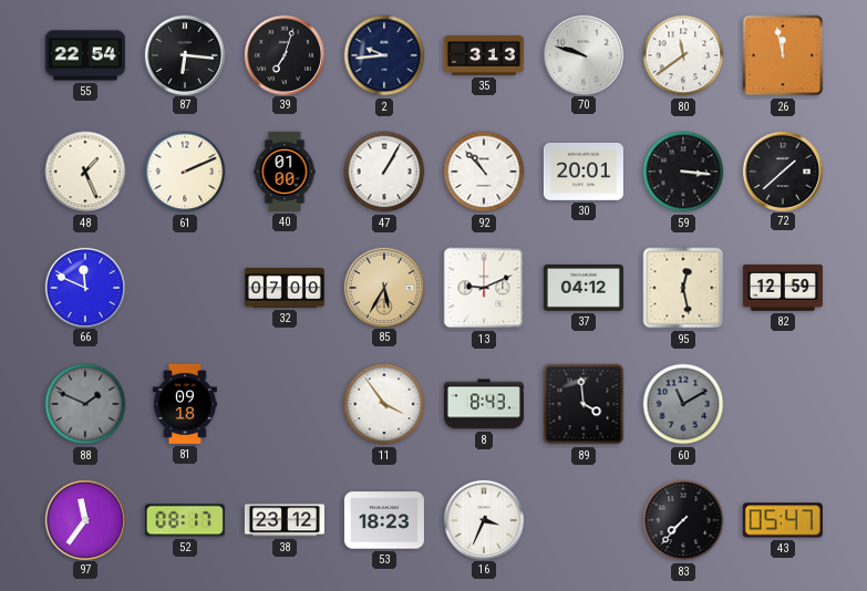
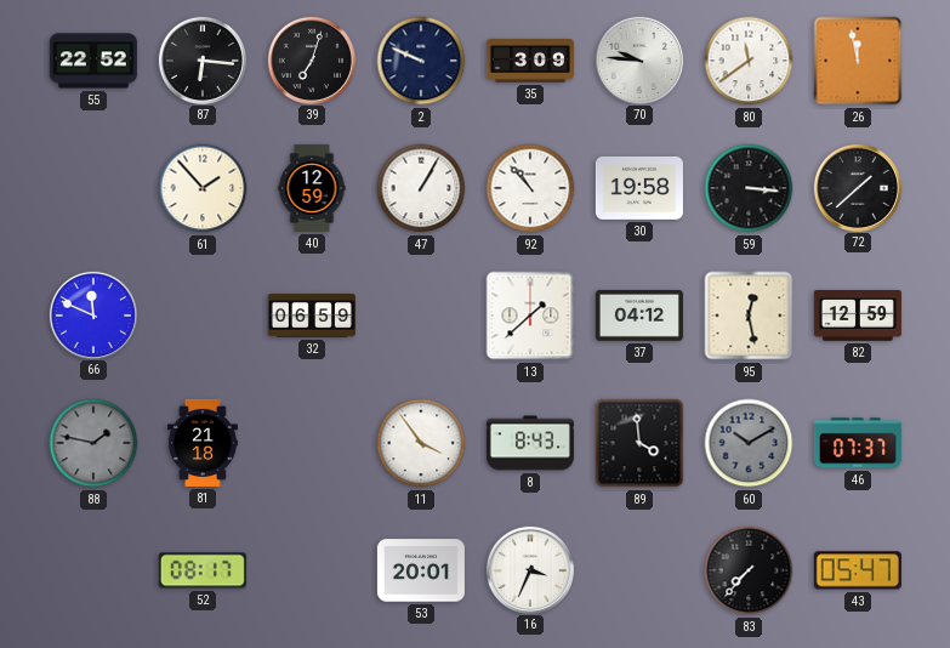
55: 22:54 -> 22:52
2: 9:44 -> 9:49
35: 3:13 -> 3:09
70: 9:48 -> 9:46
48: 1:26 -> none
61: 2:11 -> 1:53
40: 01:00 -> 12:59
30: 20:01 -> 19:58
32: 07:00 -> 06:59
85: 5:35 -> none
13: 9:11 -> 1:38
88: 1:49 -> 1:47
81: 09:18 -> 21:18
60: 11:10 -> 10:10
46: none -> 07:37
97: 11:36 -> none
38: 23:12 -> none
53: 18:23 -> 20:01
